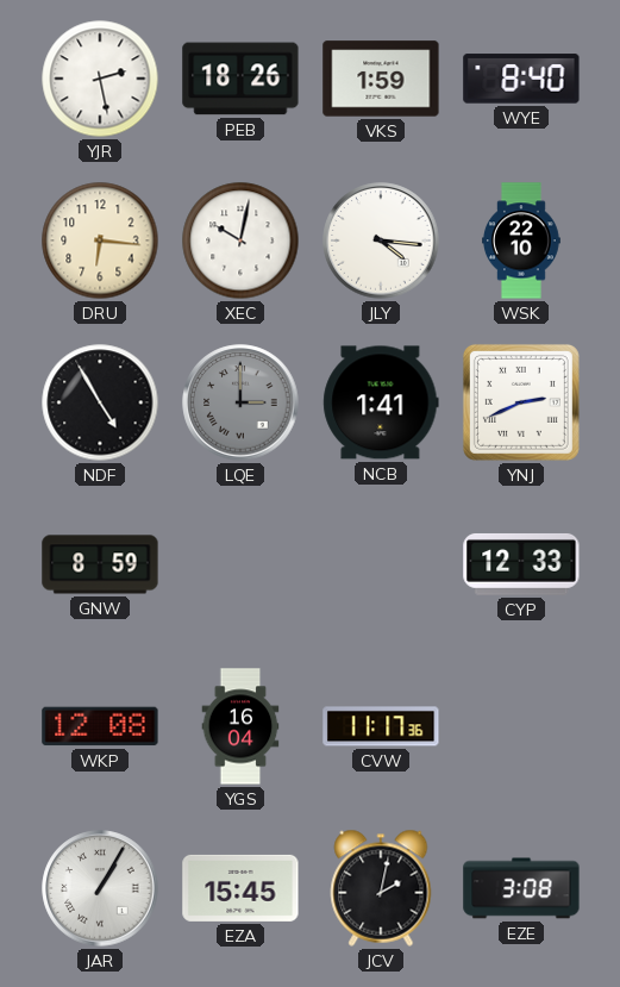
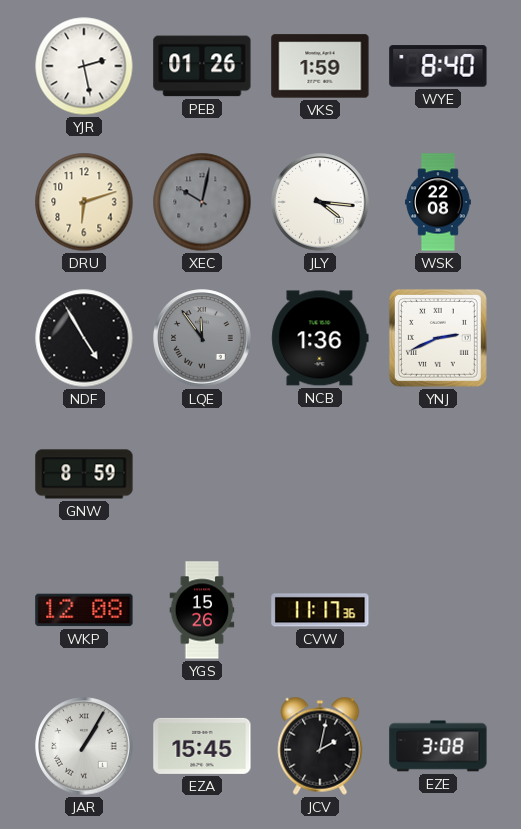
PEB: 18:26 -> 01:26
DRU: 6:16 -> 6:12
XEC dial: white -> grey
WSK: 22:10 -> 22:08
LQE: 3:00 -> 11:54
NCB: 1:41 -> 1:36
CYP: 12:33 -> none
YGS: 16:04 -> 15:26
